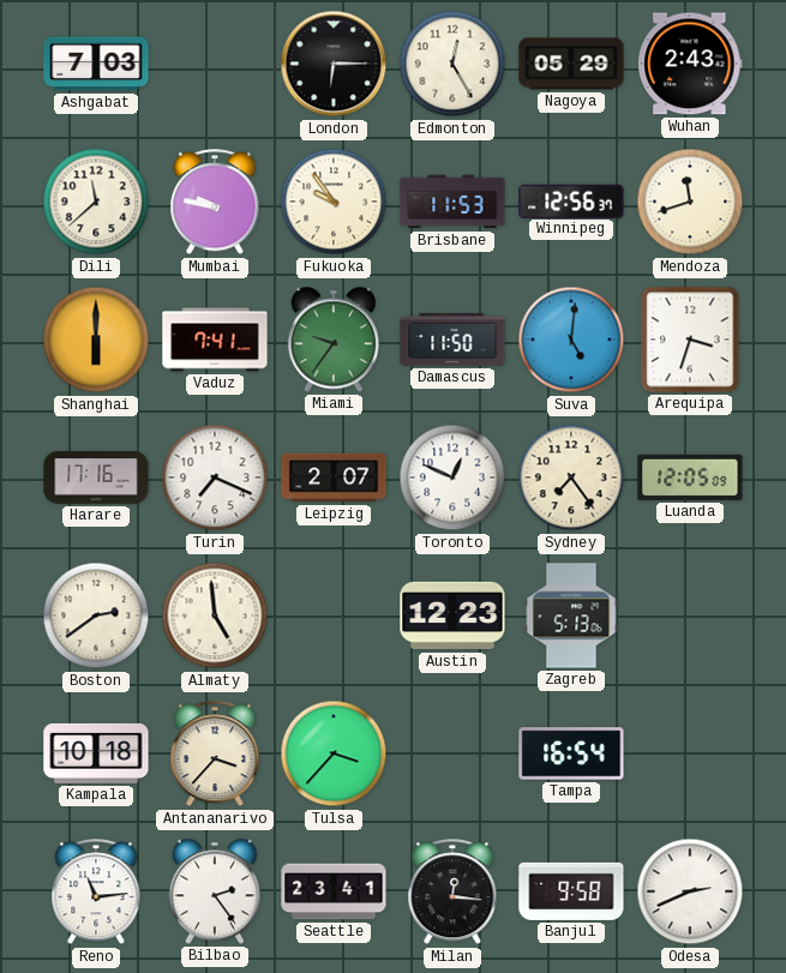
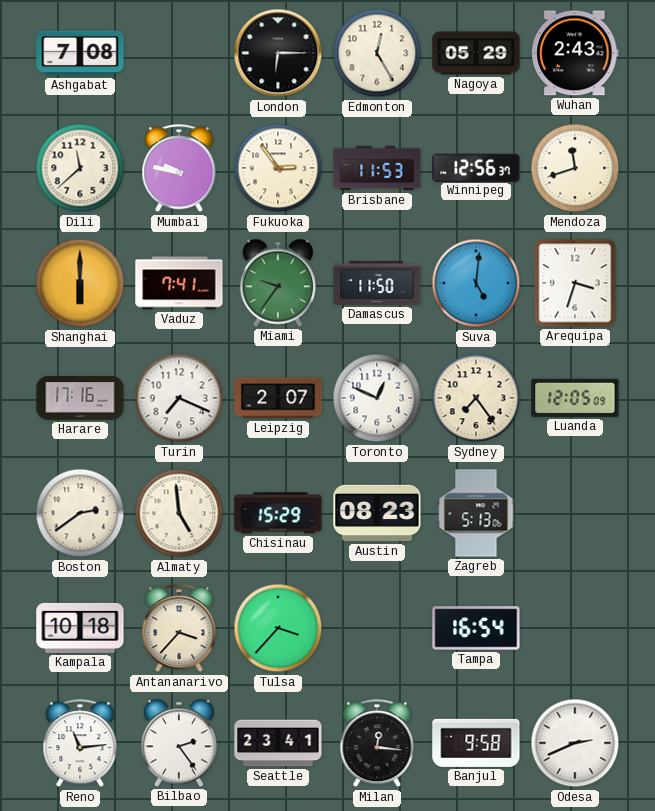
Ashgabat: 7:03 -> 7:08
Fukuoka: 9:54 -> 2:54
Chisinau: none -> 15:29
Austin: 12:23 -> 08:23
